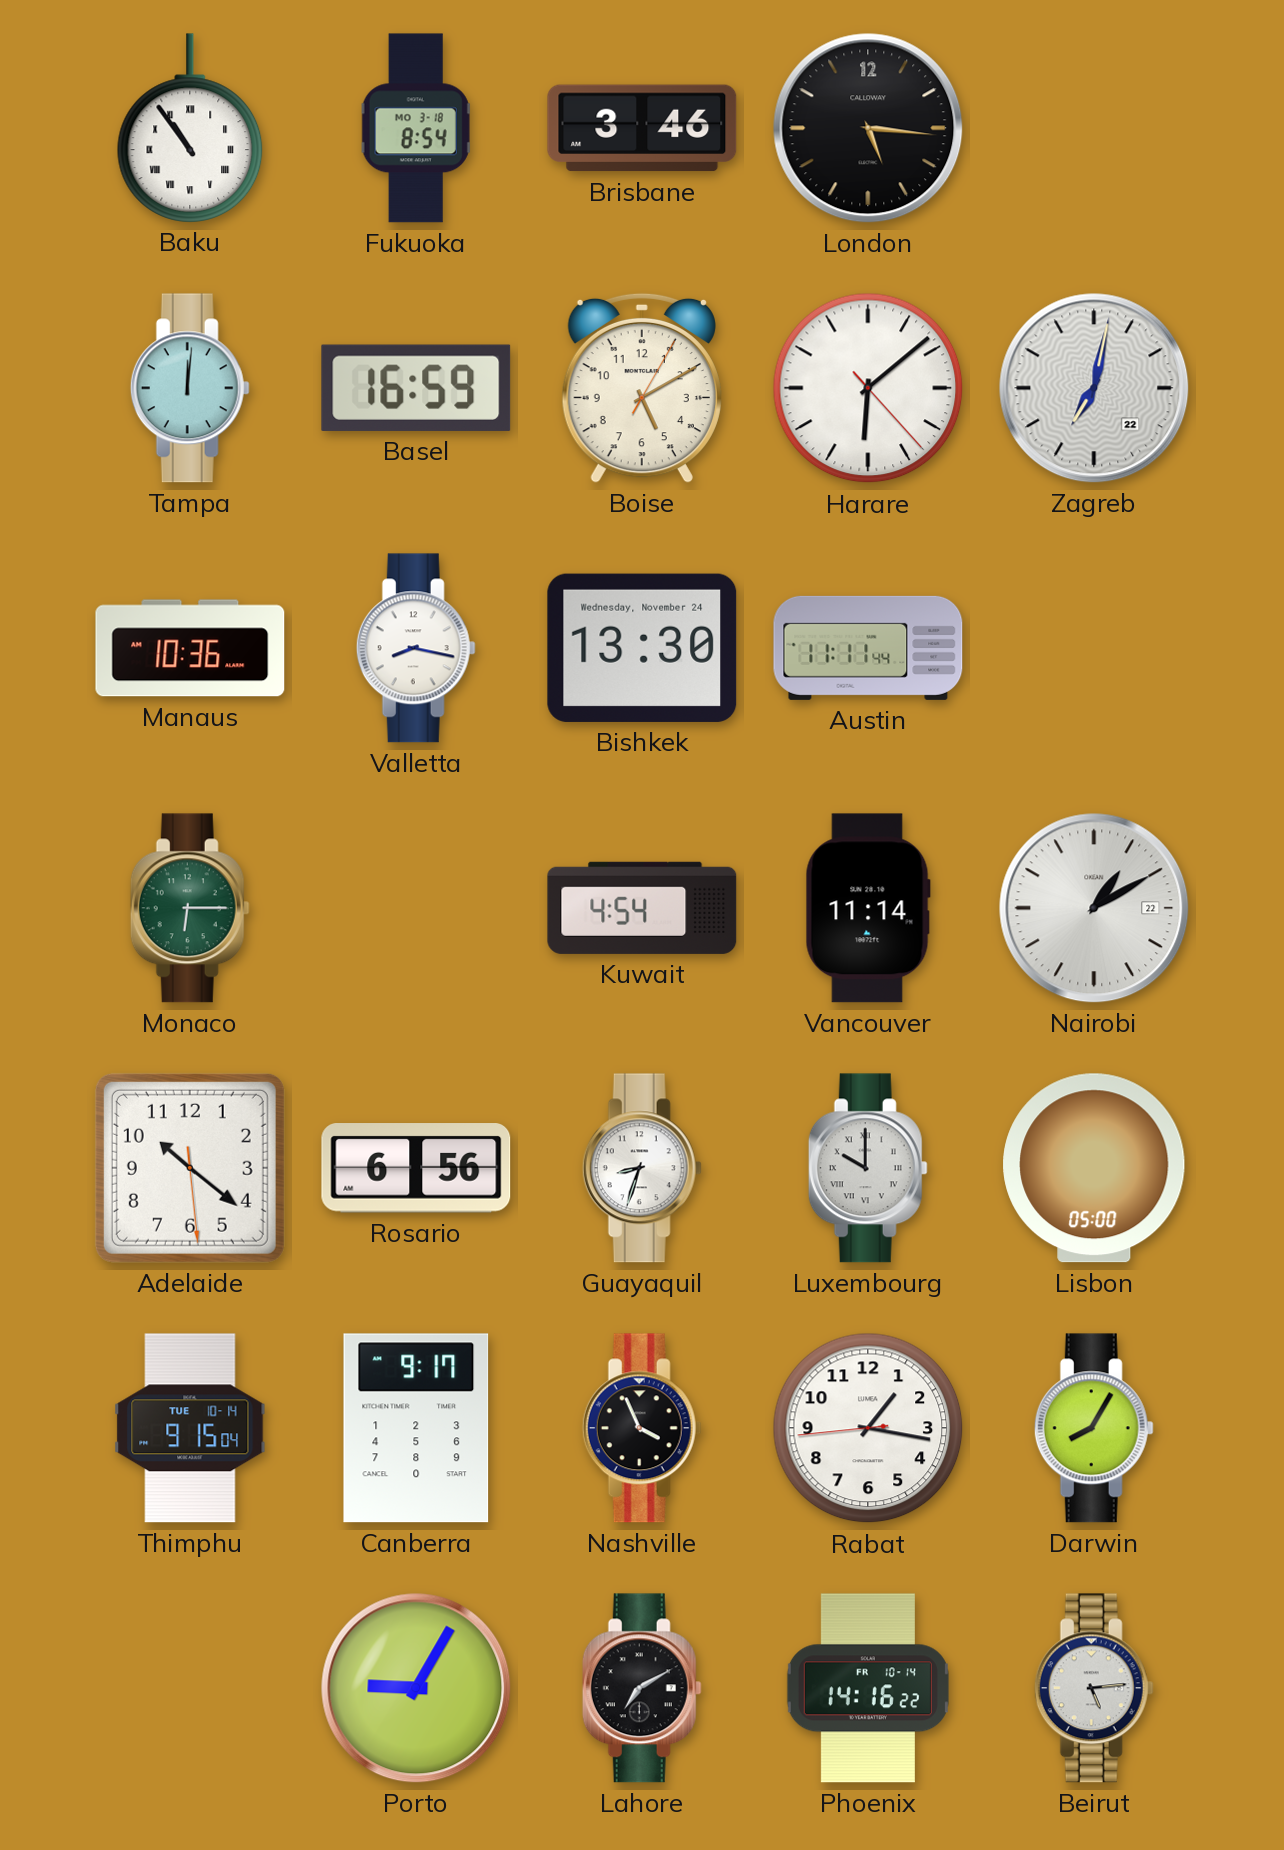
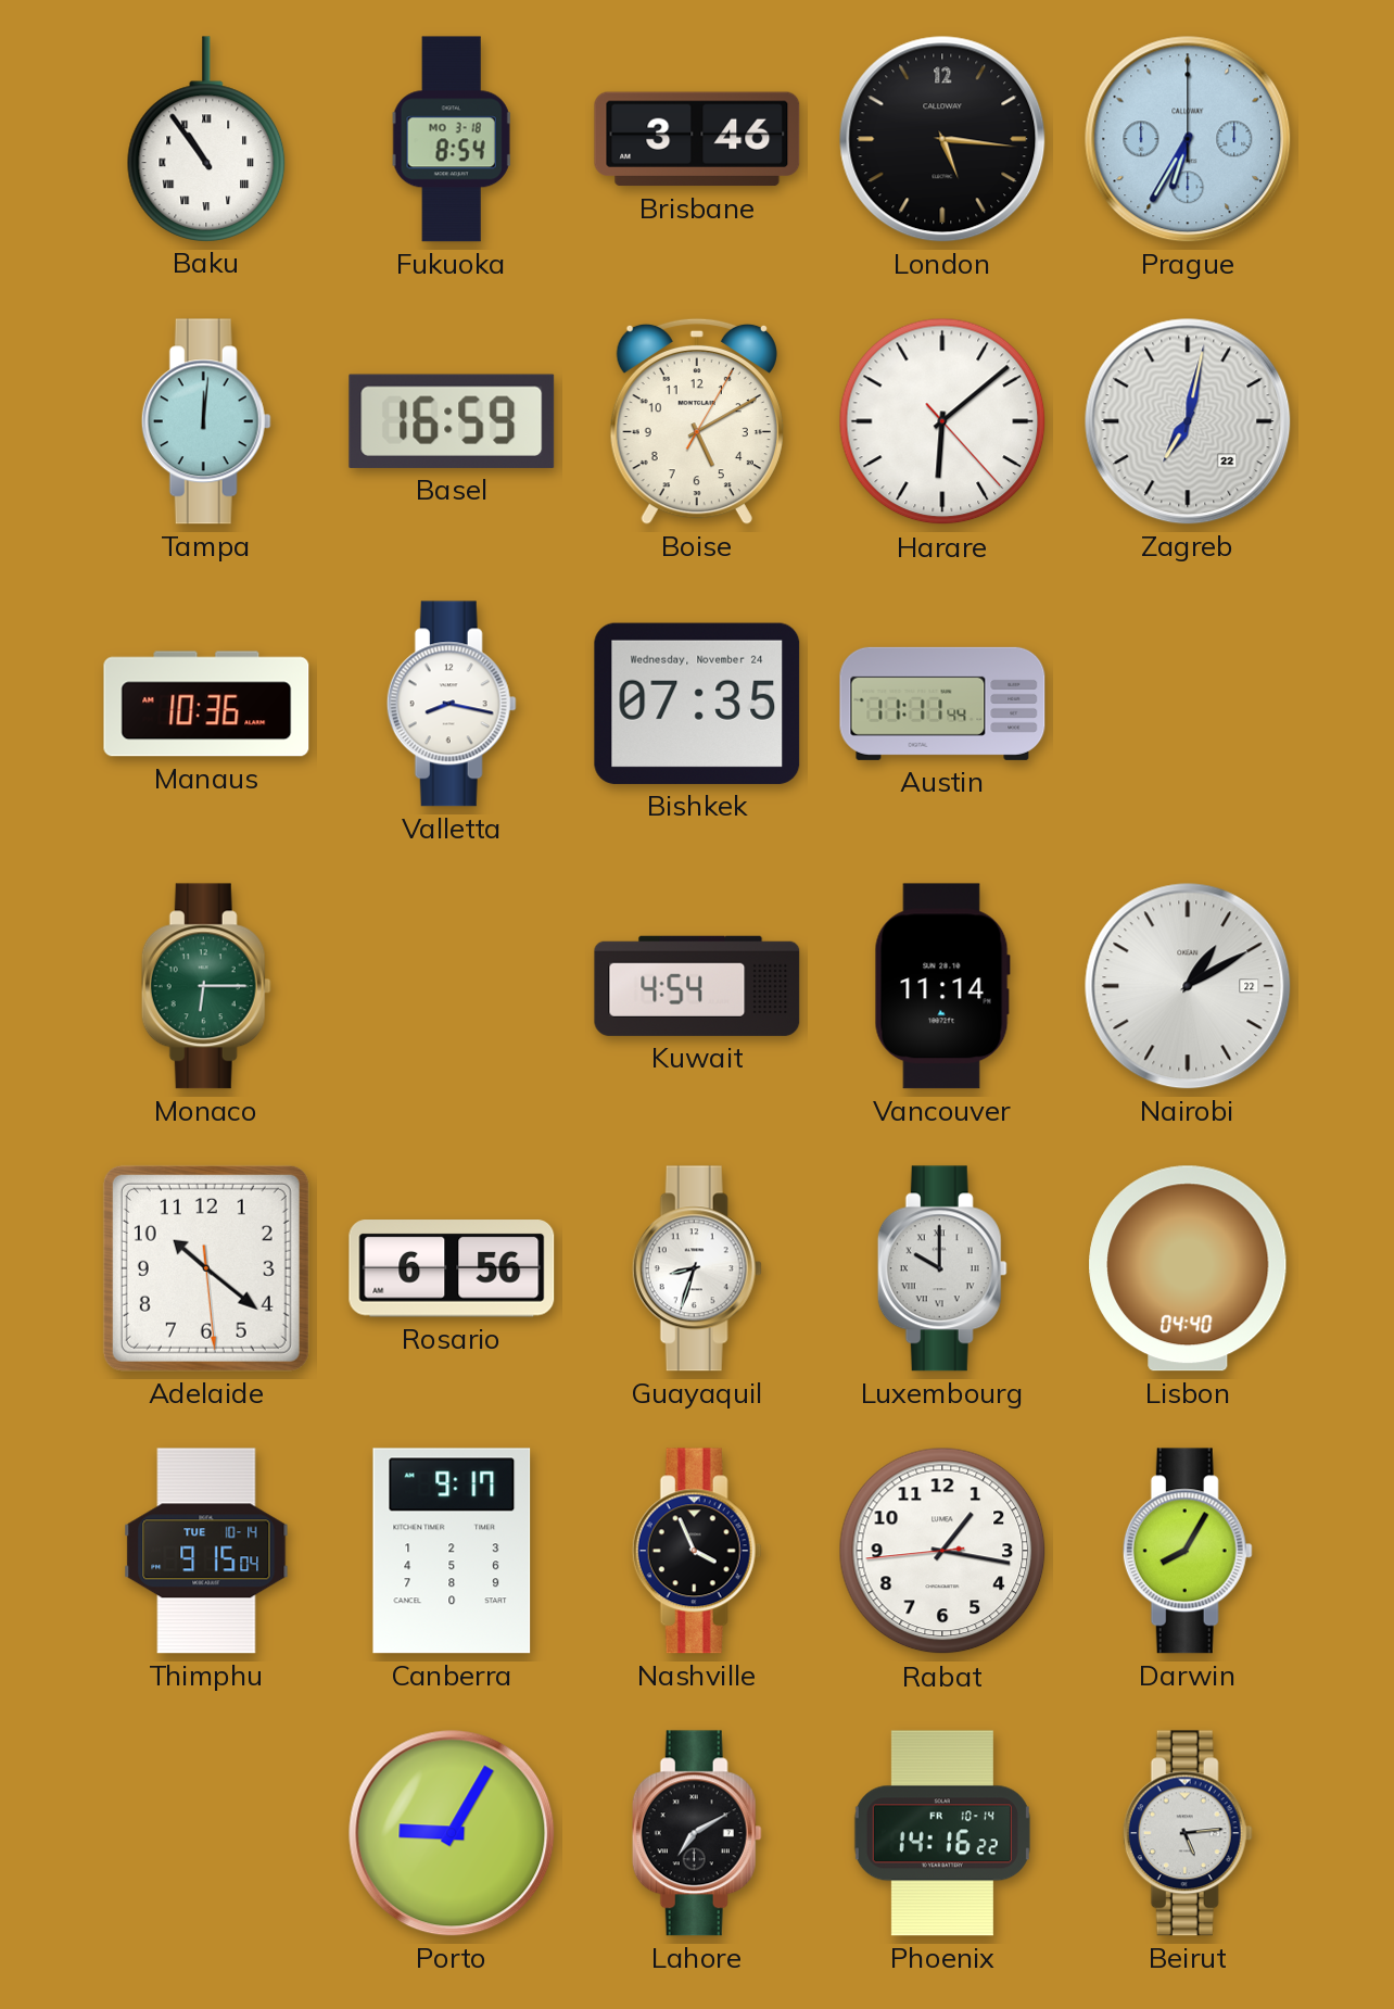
Prague: none -> 6:35
Bishkek: 13:30 -> 07:35
Lisbon: 05:00 -> 04:40
